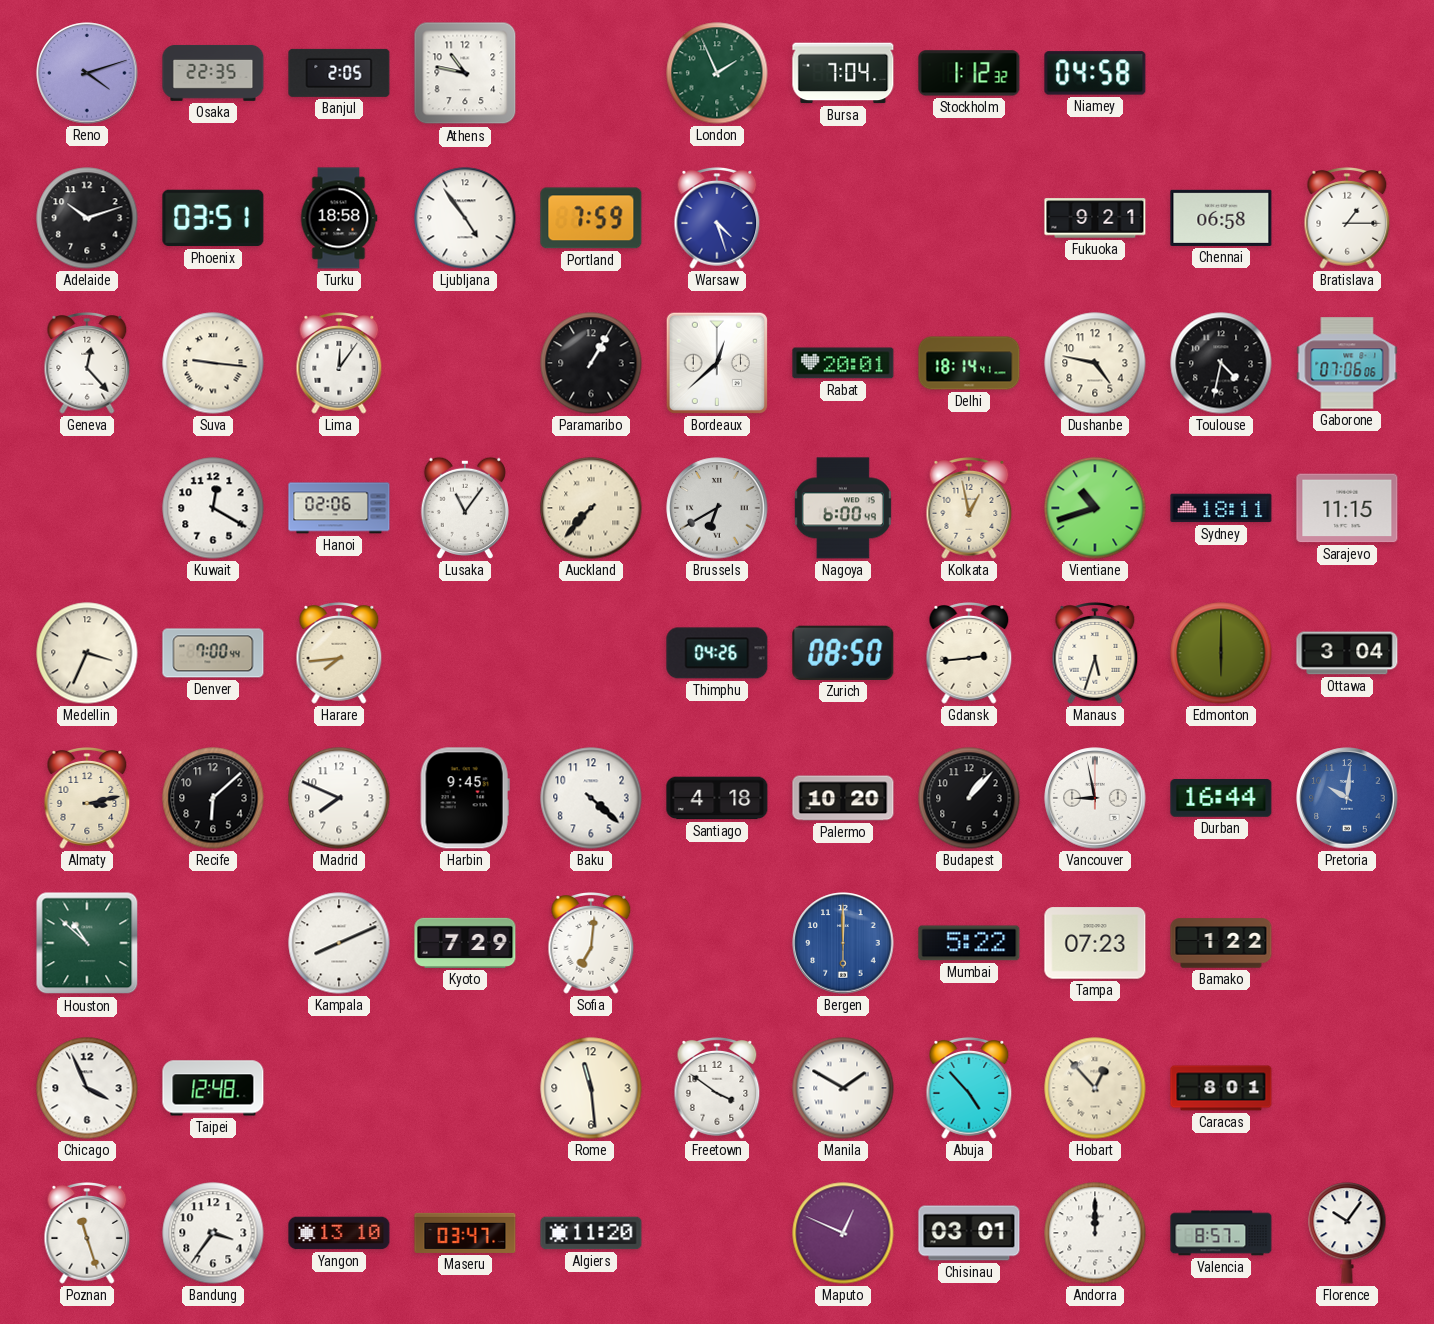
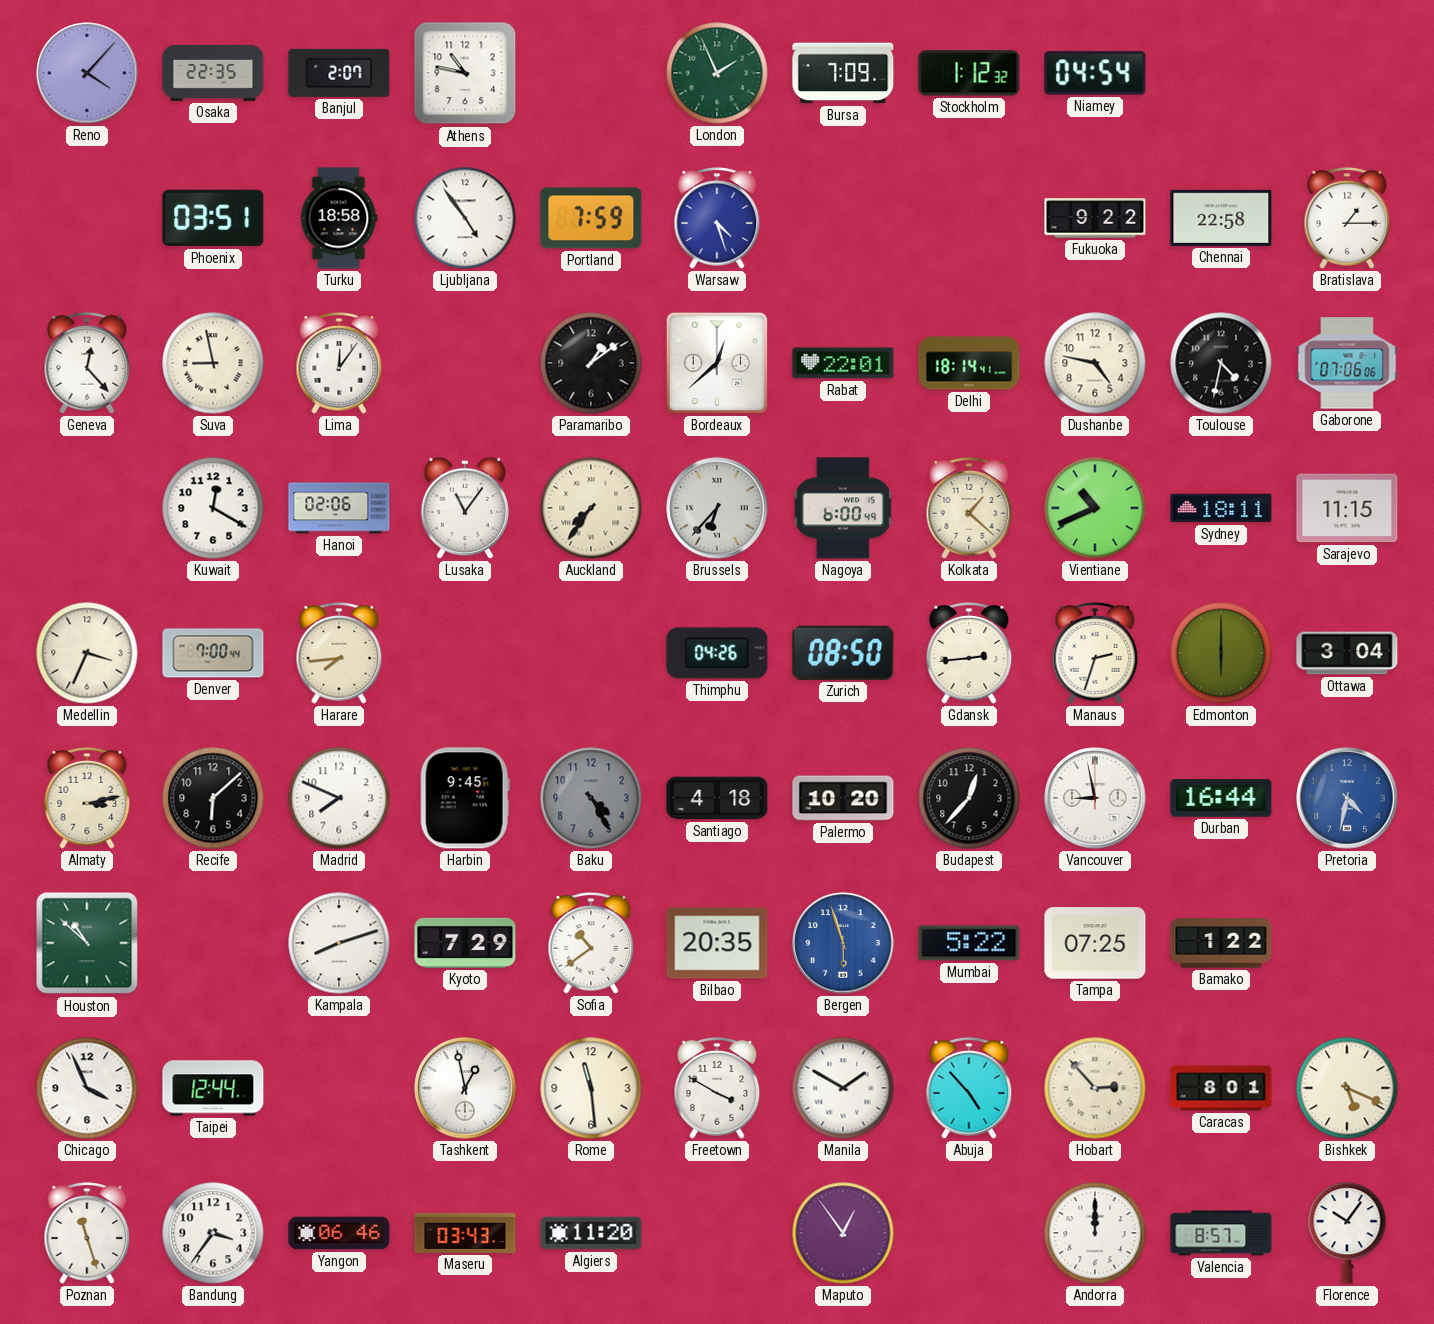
Reno: 4:12 -> 4:07
Banjul: 2:05 -> 2:07
Bursa: 7:04 -> 7:09
Niamey: 04:58 -> 04:54
Adelaide: 10:12 -> none
Fukuoka: 9:21 -> 9:22
Chennai: 06:58 -> 22:58
Suva: 9:16 -> 8:58
Paramaribo: 1:05 -> 1:09
Rabat: 20:01 -> 22:01
Auckland: 7:37 -> 7:36
Brussels: 6:40 -> 6:37
Kolkata: 12:58 -> 1:22
Vientiane: 10:42 -> 10:41
Manaus: 5:33 -> 2:33
Baku: 4:22 -> 4:25
Baku dial: white -> grey
Budapest: 1:07 -> 12:37
Pretoria: 10:01 -> 4:32
Kampala: 8:11 -> 8:12
Sofia: 7:01 -> 10:39
Bilbao: none -> 20:35
Bergen: 6:00 -> 5:57
Tampa: 07:23 -> 07:25
Taipei: 12:48 -> 12:44
Tashkent: none -> 12:58
Freetown: 3:51 -> 3:50
Hobart: 12:53 -> 2:53
Bishkek: none -> 5:19
Yangon: 13:10 -> 06:46
Maseru: 03:47 -> 03:43
Maputo: 12:49 -> 12:54
Chisinau: 03:01 -> none
